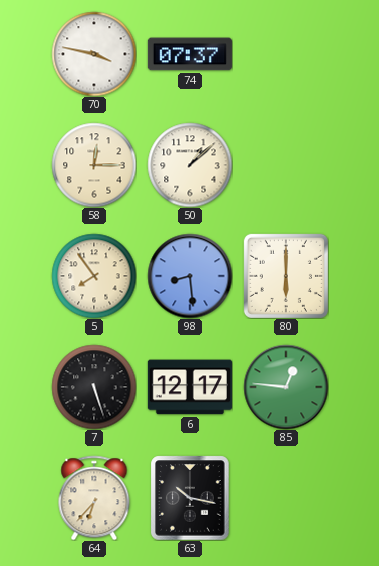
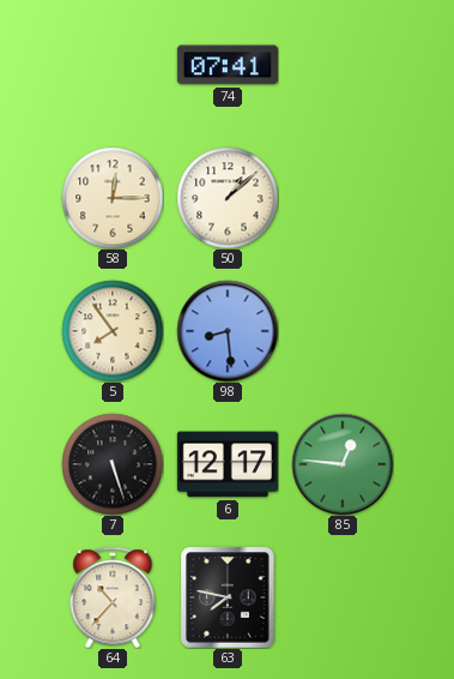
70: 3:47 -> none
74: 07:37 -> 07:41
80: 6:00 -> none
64: 6:37 -> 10:37
63: 10:17 -> 7:47
